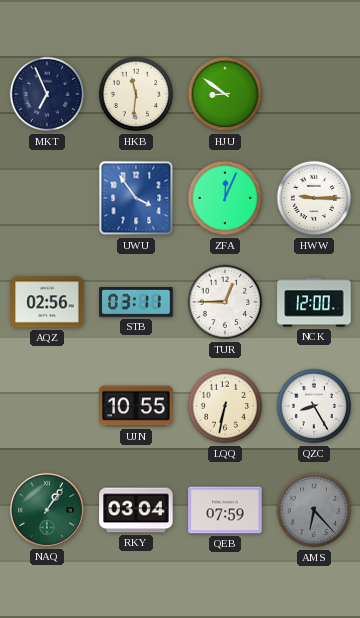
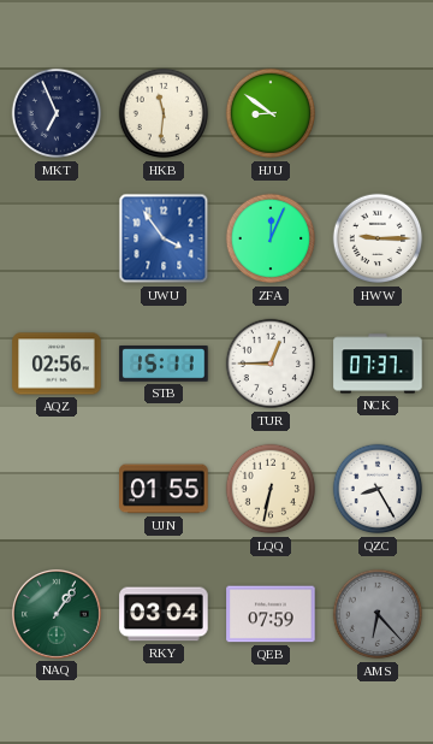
STB: 03:11 -> 15:11
NCK: 12:00 -> 07:37
UJN: 10:55 -> 01:55
